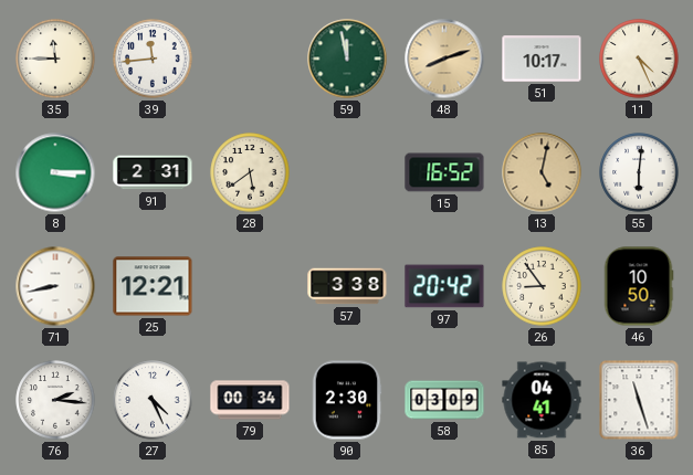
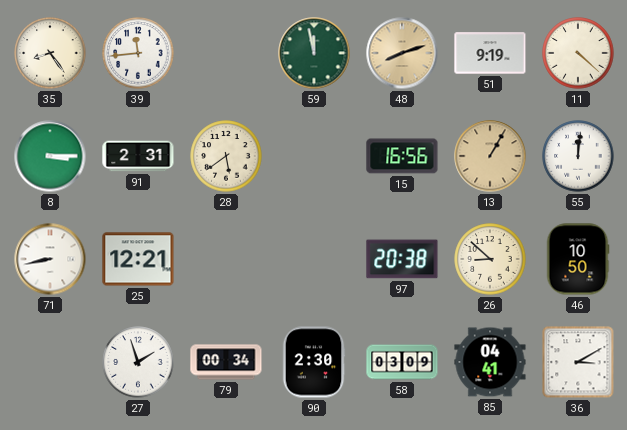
35: 11:45 -> 8:24
51: 10:17 -> 9:19
11: 4:26 -> 4:22
15: 16:52 -> 16:56
13: 5:02 -> 1:05
55: 6:01 -> 12:01
57: 3:38 -> none
97: 20:42 -> 20:38
26: 8:54 -> 8:52
76: 2:16 -> none
27: 4:26 -> 1:57
36: 11:27 -> 3:10
